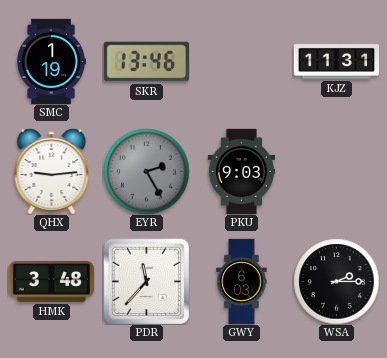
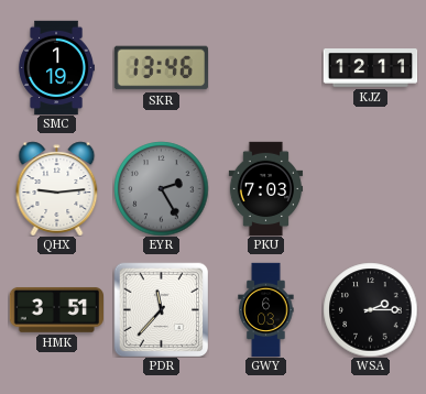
KJZ: 11:31 -> 12:11
PKU: 9:03 -> 7:03
HMK: 3:48 -> 3:51
